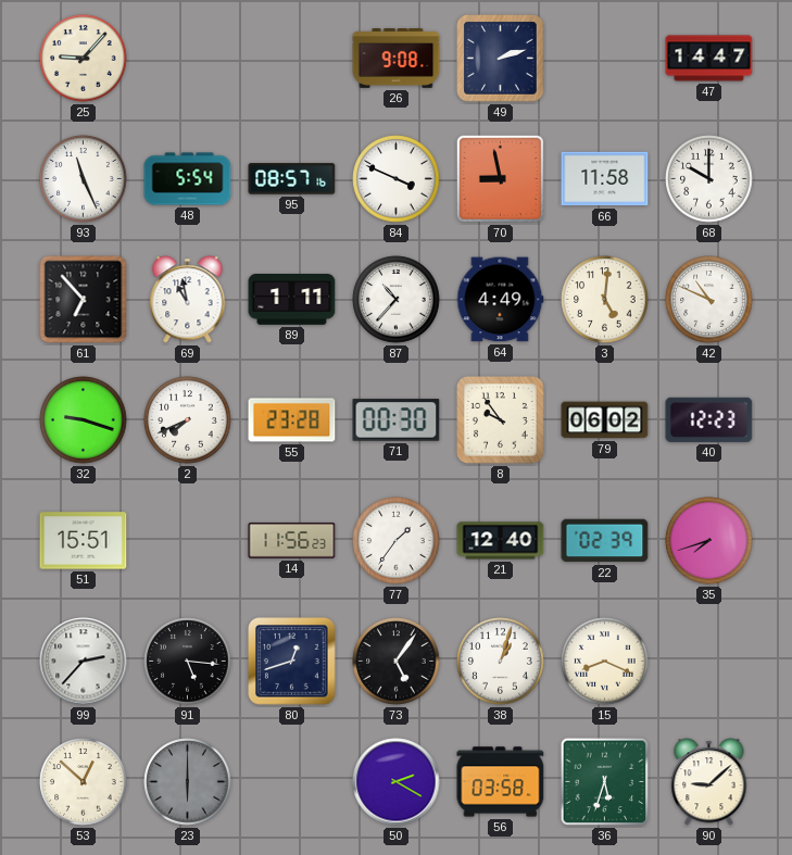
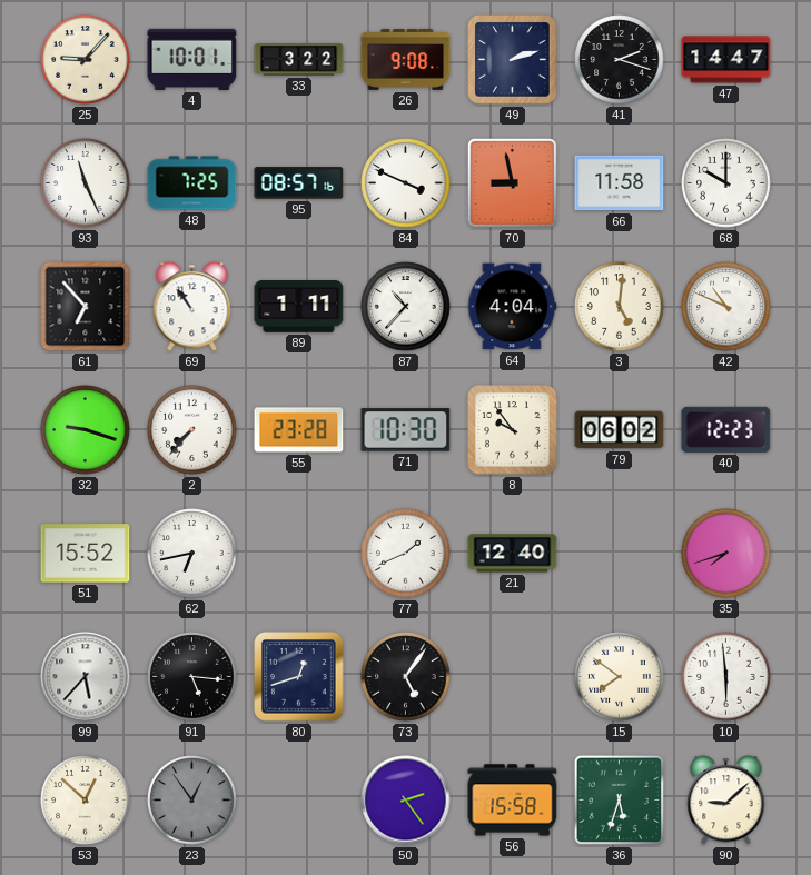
4: none -> 10:01
33: none -> 3:22
41: none -> 2:18
48: 5:54 -> 7:25
69: 10:58 -> 10:54
64: 4:49 -> 4:04
2: 7:41 -> 7:37
71: 00:30 -> 10:30
51: 15:51 -> 15:52
62: none -> 6:43
14: 11:56 -> none
77: 1:36 -> 1:41
22: 02:39 -> none
99: 2:37 -> 5:37
38: 1:03 -> none
15: 8:19 -> 7:51
10: none -> 5:59
23: 6:00 -> 12:54
50: 2:20 -> 2:24
56: 03:58 -> 15:58
